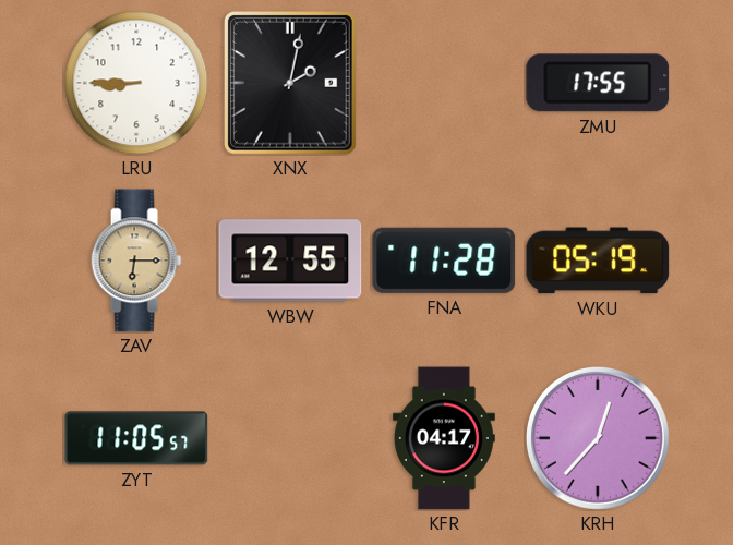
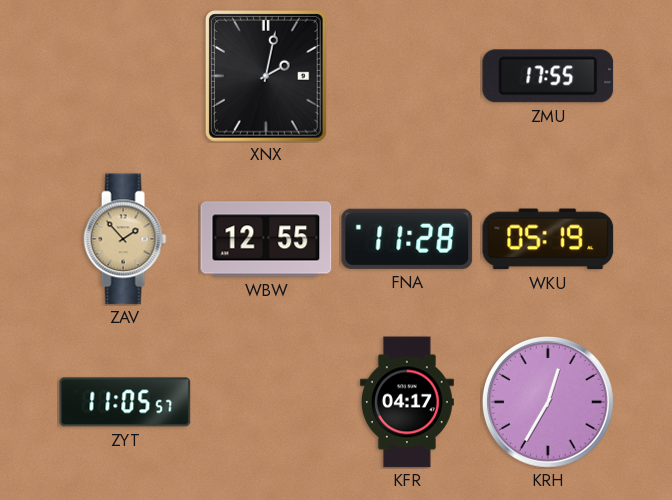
LRU: 8:45 -> none
ZAV: 6:15 -> 1:53
KRH: 12:37 -> 12:35
